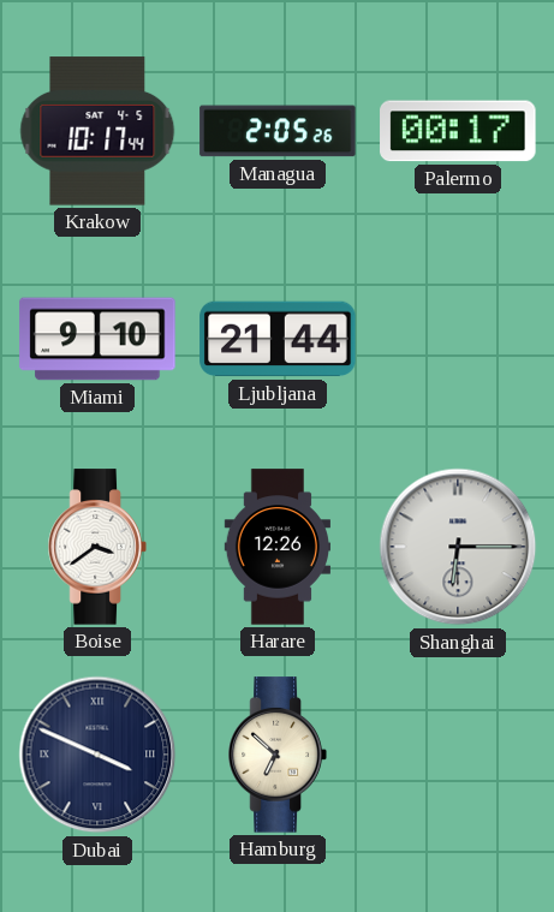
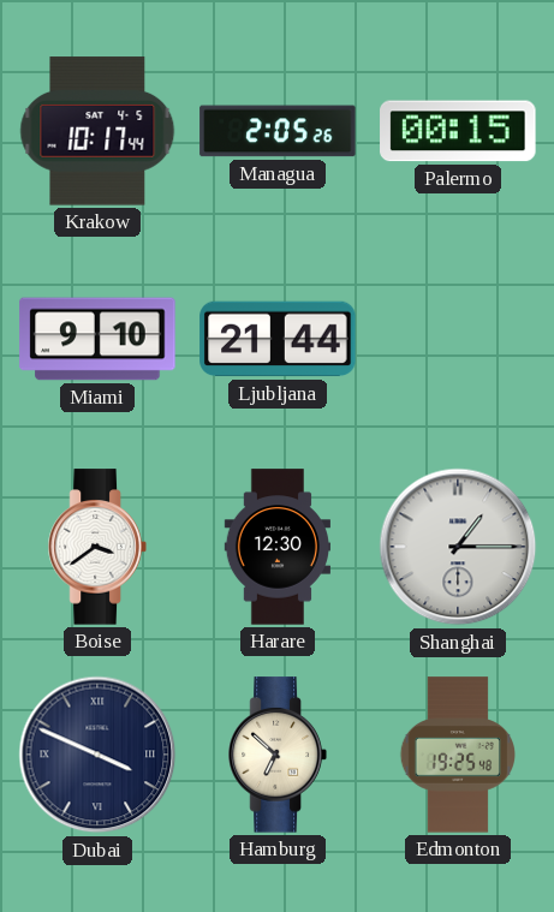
Palermo: 00:17 -> 00:15
Harare: 12:26 -> 12:30
Shanghai: 6:15 -> 1:15
Edmonton: none -> 19:25
